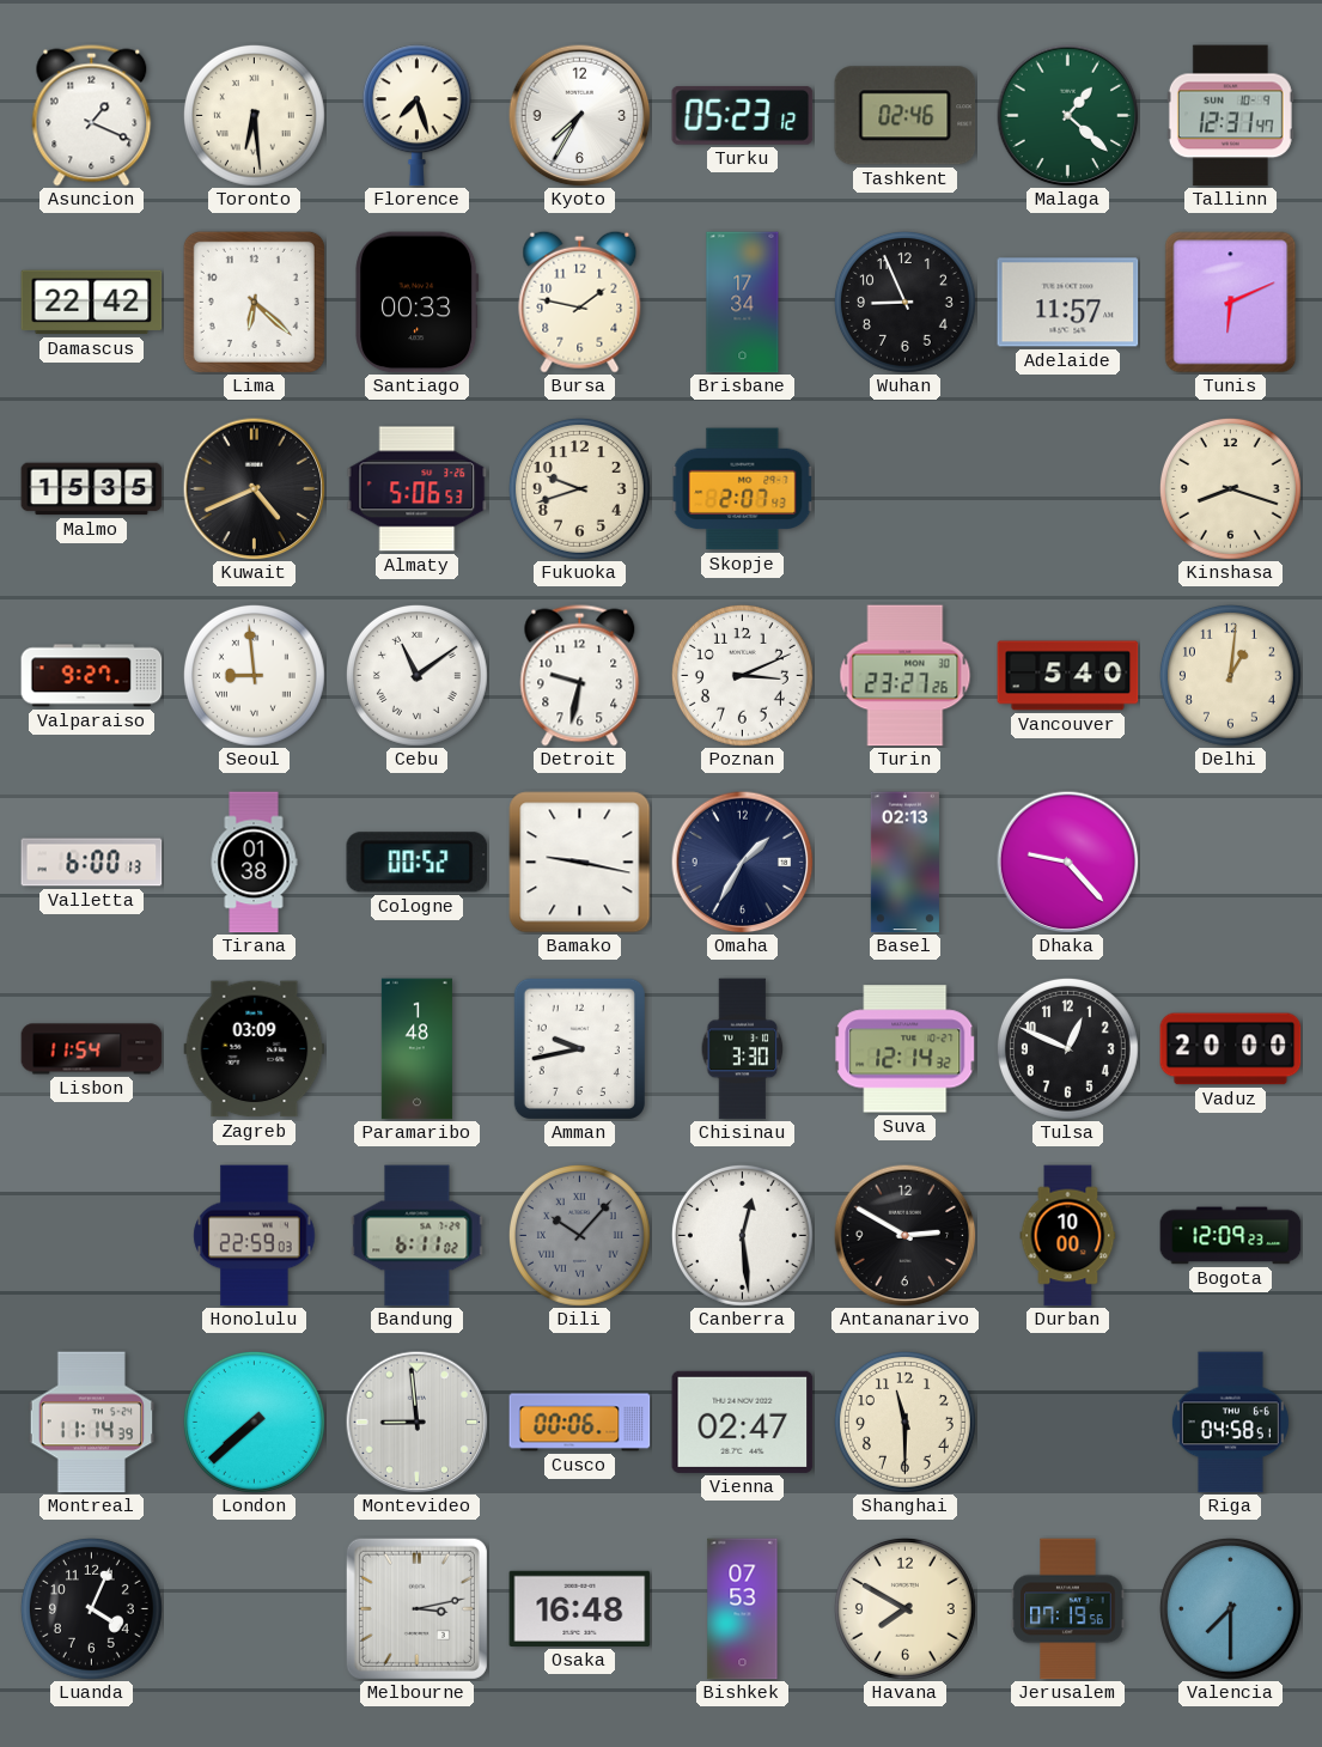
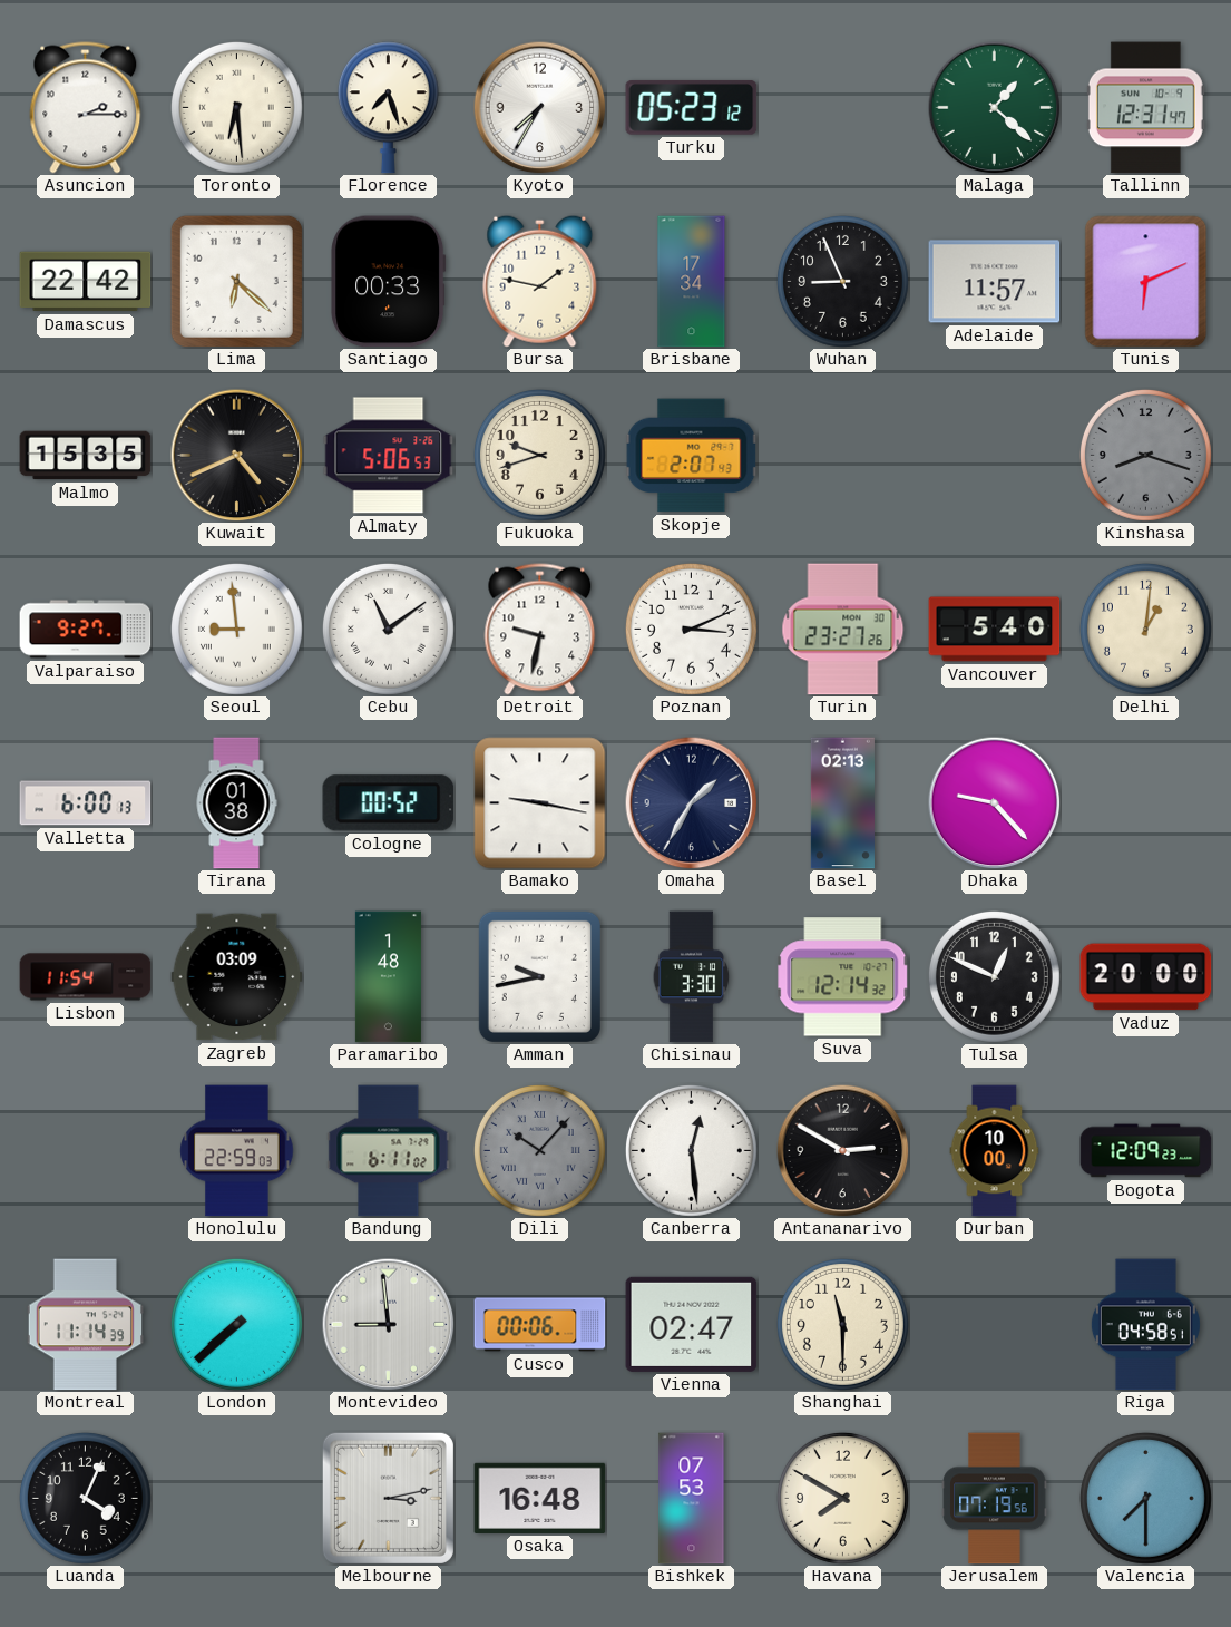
Asuncion: 1:19 -> 2:15
Tashkent: 02:46 -> none
Kinshasa dial: cream -> grey
